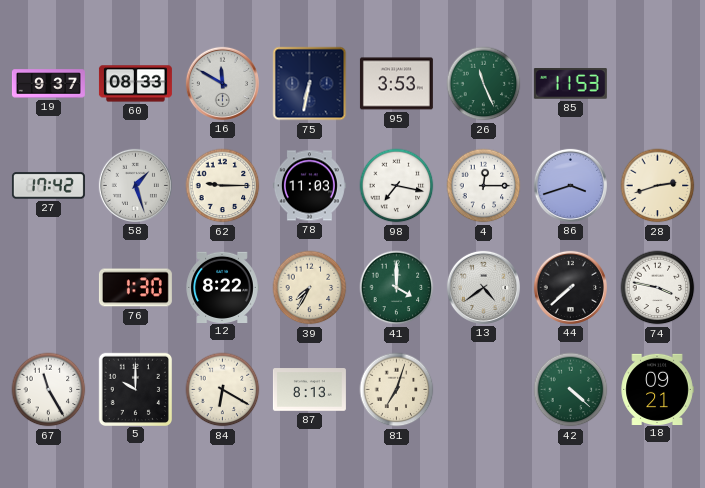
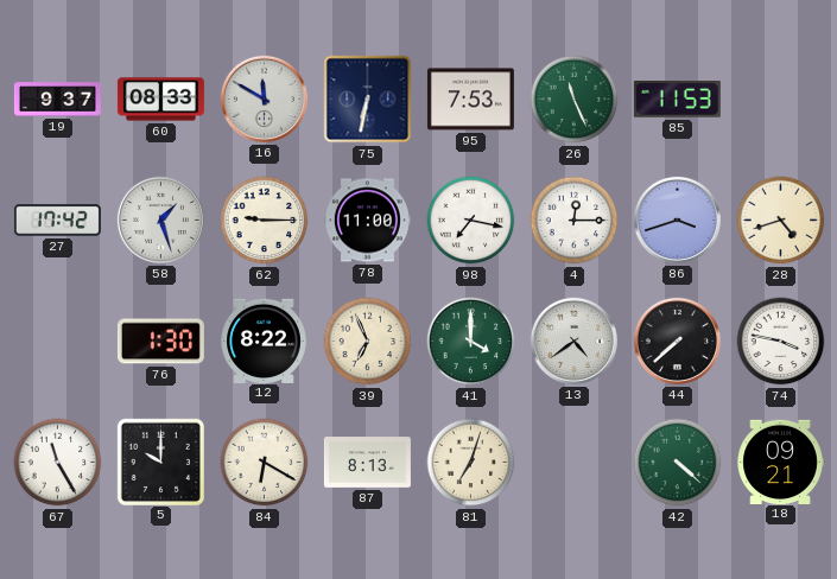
95: 3:53 -> 7:53
78: 11:03 -> 11:00
28: 2:42 -> 4:42
39: 7:35 -> 6:56
